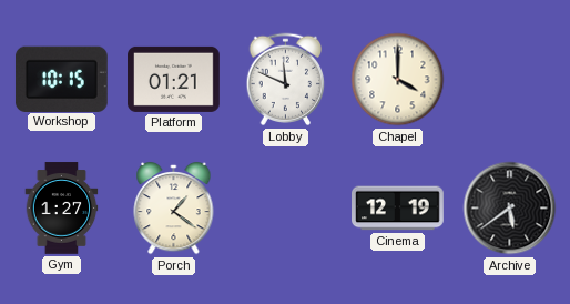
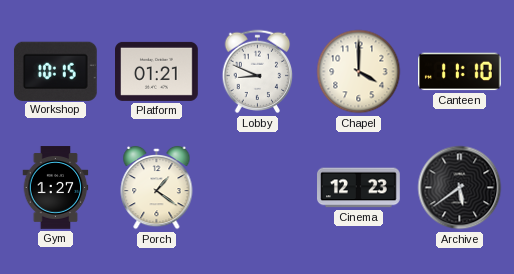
Lobby: 11:49 -> 8:49
Canteen: none -> 11:10
Cinema: 12:19 -> 12:23
